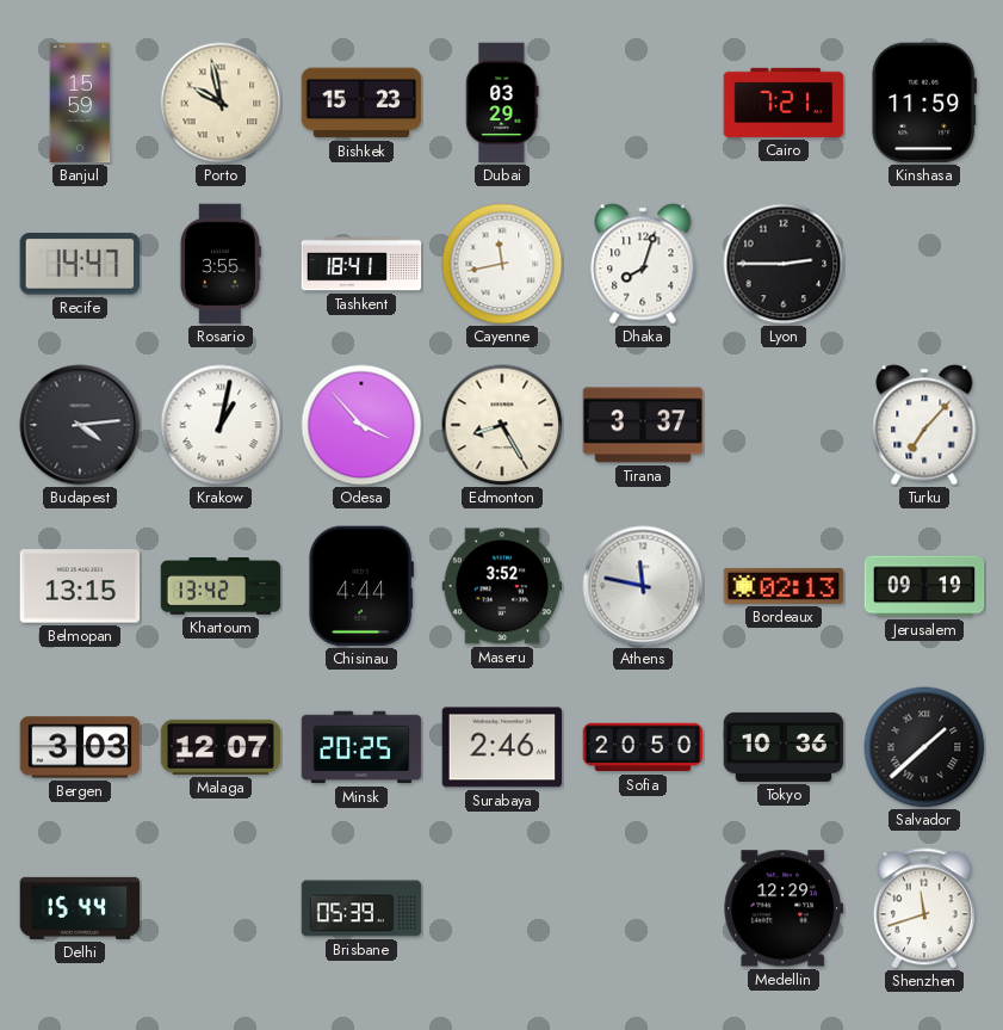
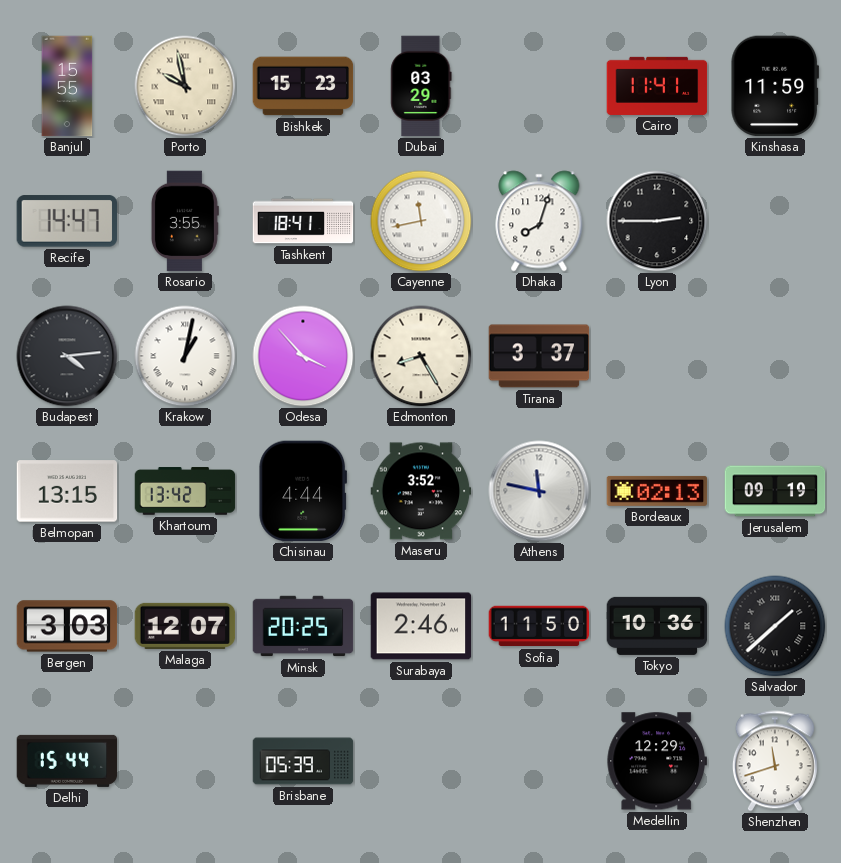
Banjul: 15:59 -> 15:55
Cairo: 7:21 -> 11:41
Turku: 7:07 -> none
Sofia: 20:50 -> 11:50
